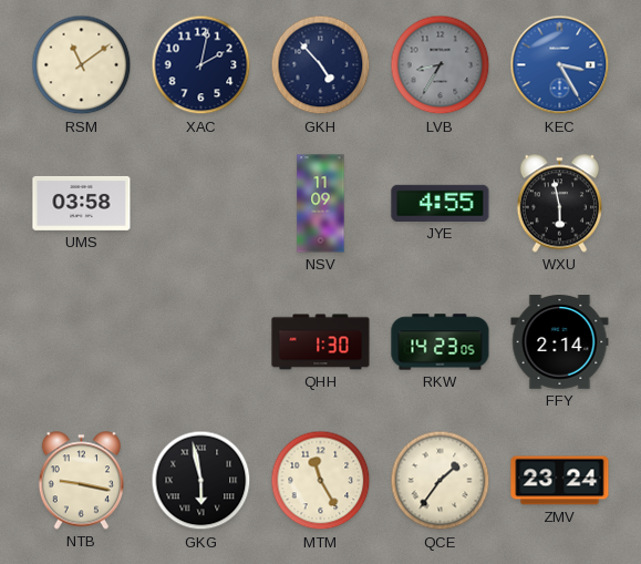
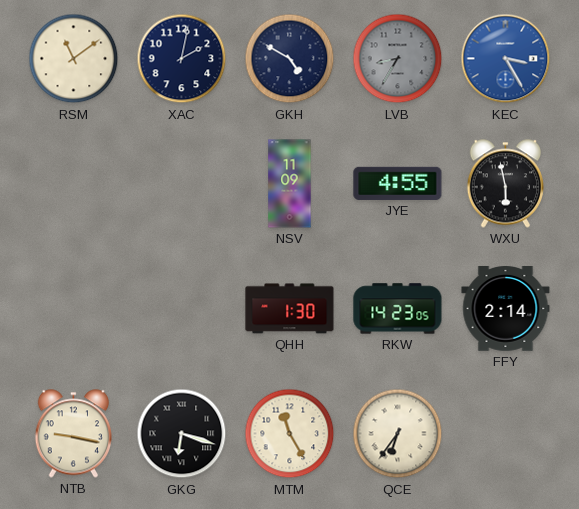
GKH: 4:53 -> 4:50
UMS: 03:58 -> none
GKG: 5:58 -> 6:18
QCE: 1:36 -> 6:36
ZMV: 23:24 -> none
